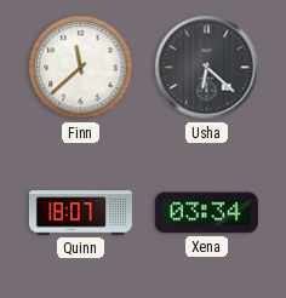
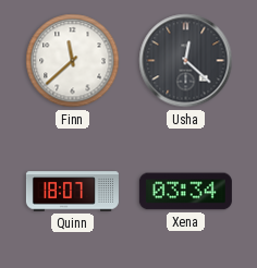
Usha: 6:22 -> 12:22
